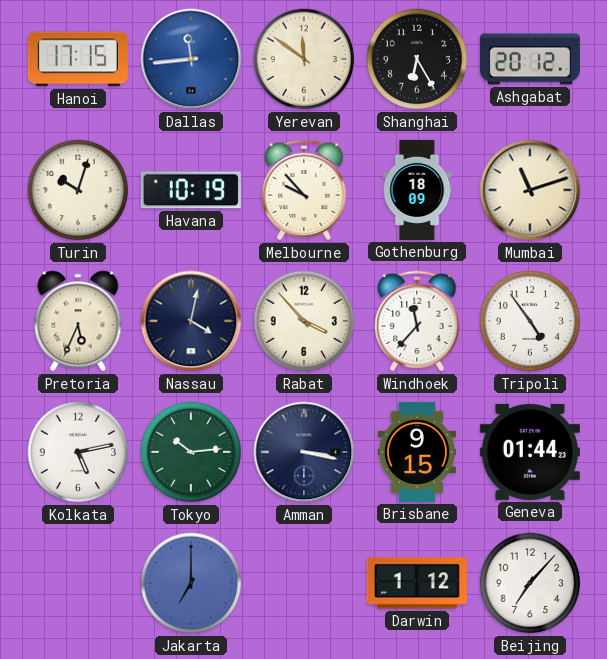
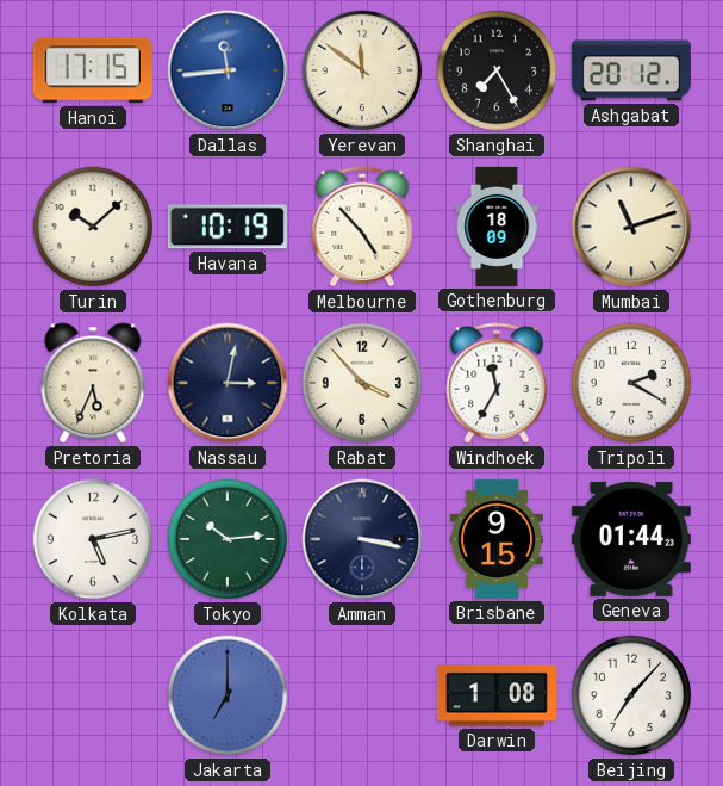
Shanghai: 6:25 -> 7:25
Turin: 10:03 -> 10:08
Melbourne: 9:53 -> 4:53
Nassau: 4:02 -> 3:02
Windhoek: 11:37 -> 11:35
Tripoli: 4:54 -> 2:20
Darwin: 1:12 -> 1:08
